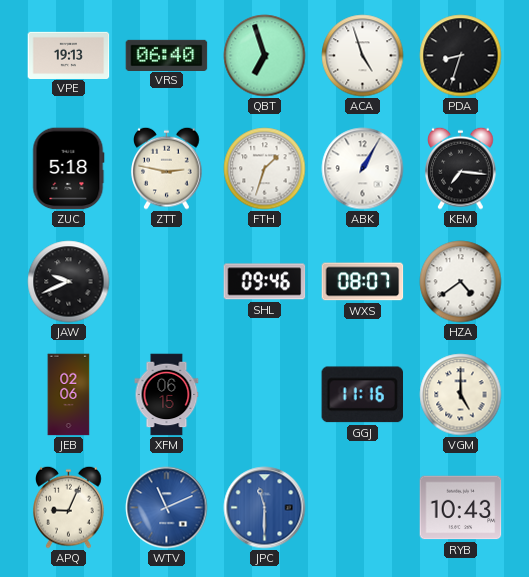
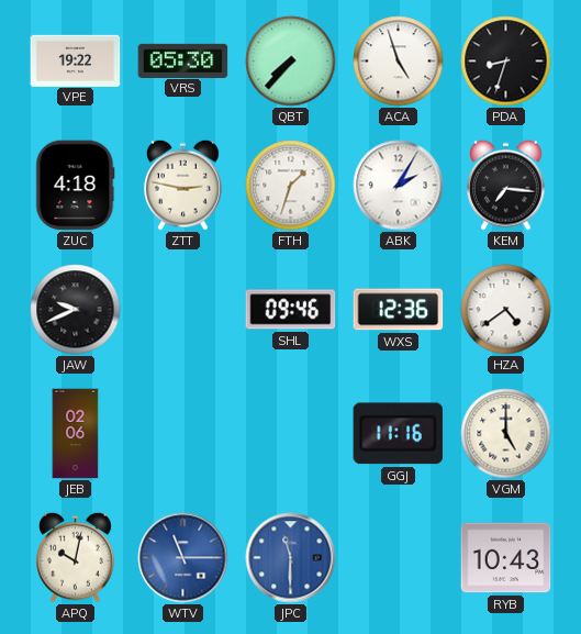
VPE: 19:13 -> 19:22
VRS: 06:40 -> 05:30
QBT: 6:57 -> 7:37
ZUC: 5:18 -> 4:18
ABK: 1:05 -> 2:05
WXS: 08:07 -> 12:36
XFM: 06:15 -> none
APQ: 9:04 -> 10:02
WTV: 11:11 -> 11:15
